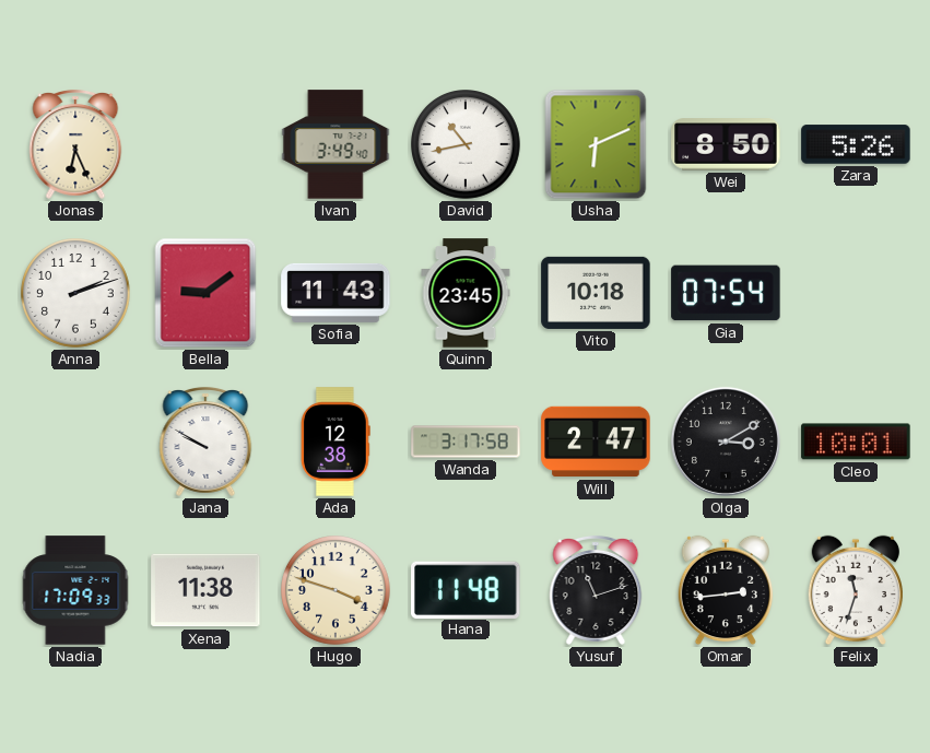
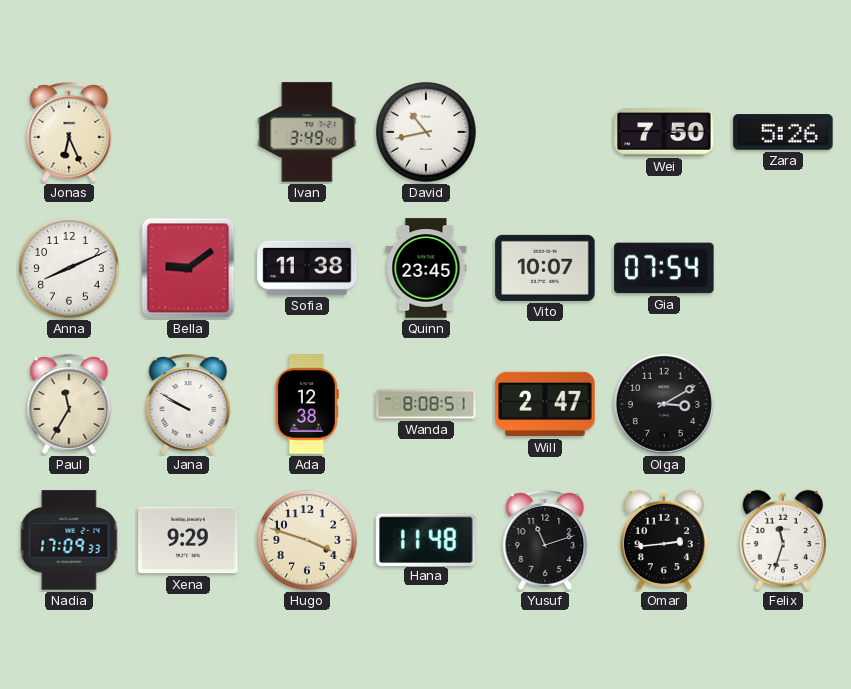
Usha: 6:11 -> none
Wei: 8:50 -> 7:50
Anna: 2:12 -> 8:11
Sofia: 11:43 -> 11:38
Vito: 10:18 -> 10:07
Paul: none -> 11:35
Wanda: 3:17 -> 8:08
Cleo: 10:01 -> none
Xena: 11:38 -> 9:29
